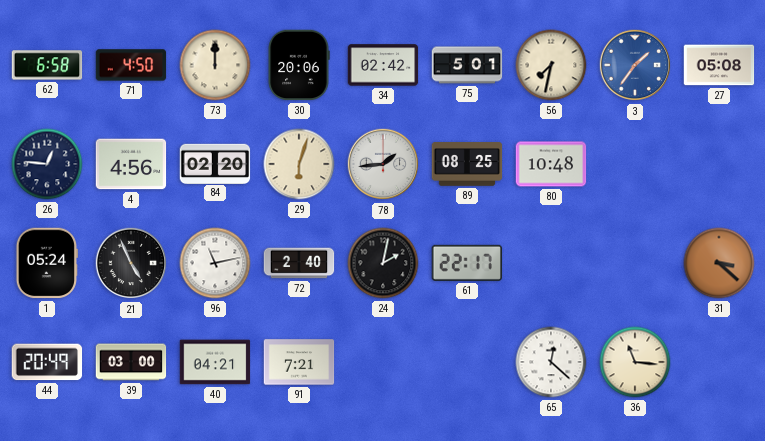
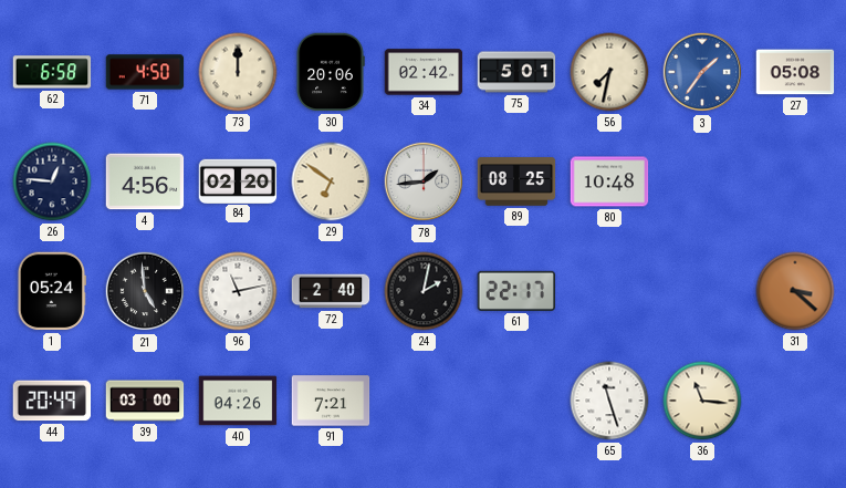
29: 6:03 -> 6:51
21: 4:56 -> 4:59
40: 04:21 -> 04:26
65: 12:22 -> 11:27
